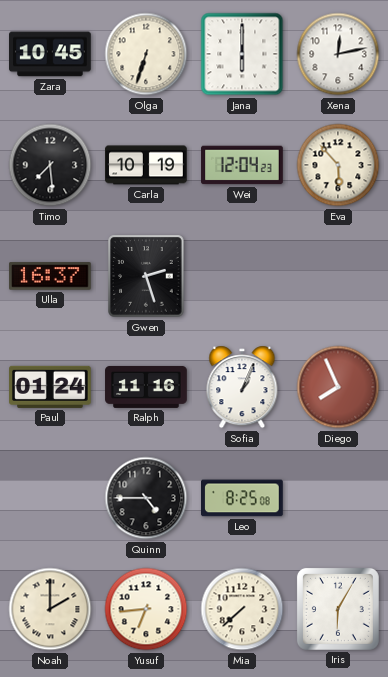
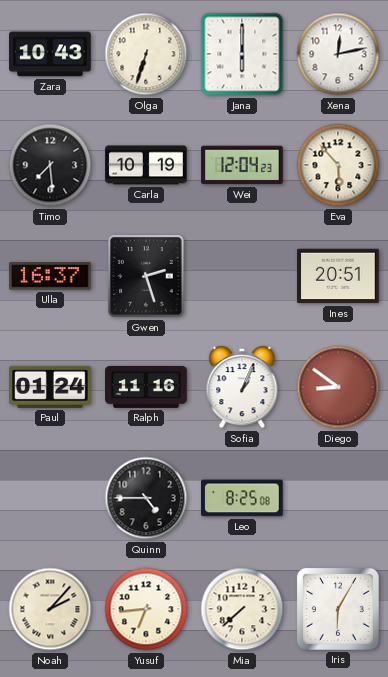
Zara: 10:45 -> 10:43
Ines: none -> 20:51
Diego: 7:56 -> 8:51
Noah: 2:00 -> 2:07
